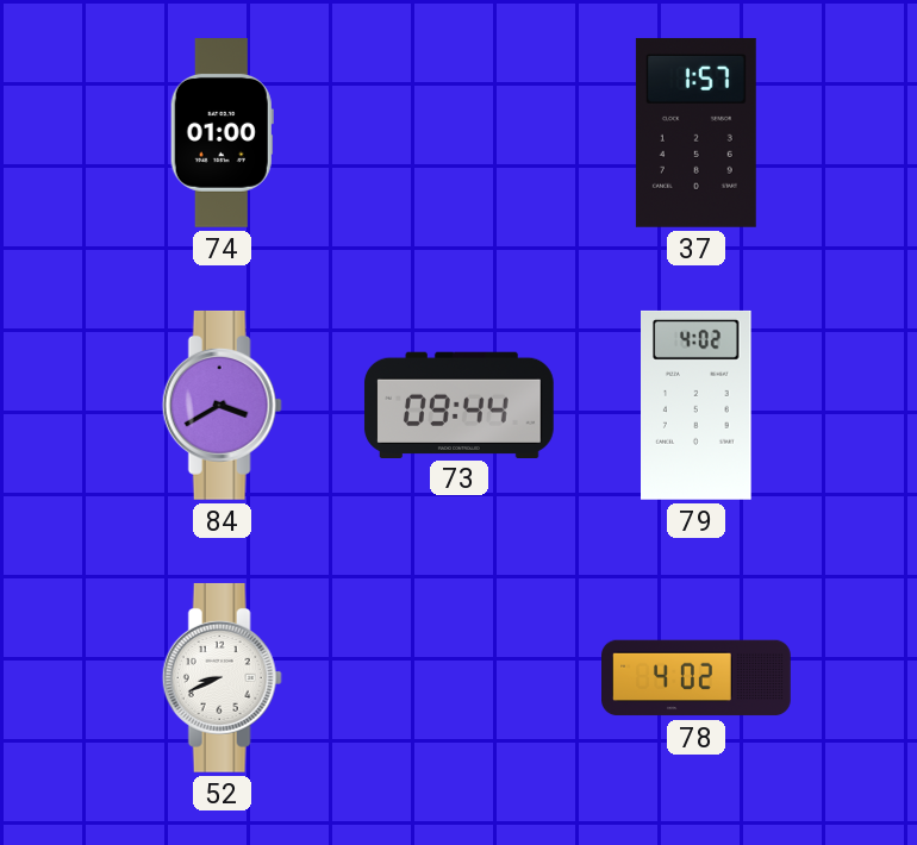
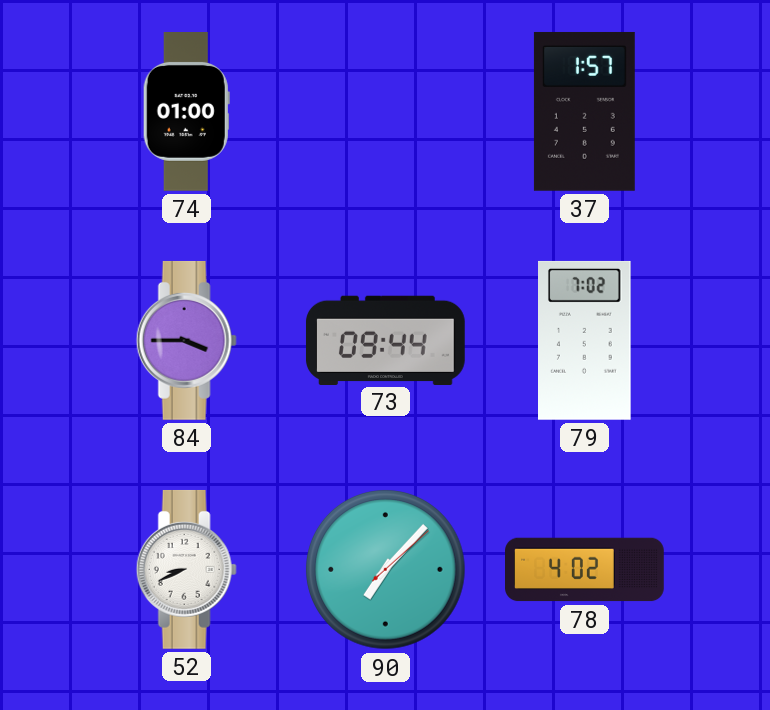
84: 3:40 -> 3:45
79: 4:02 -> 7:02
90: none -> 7:07
